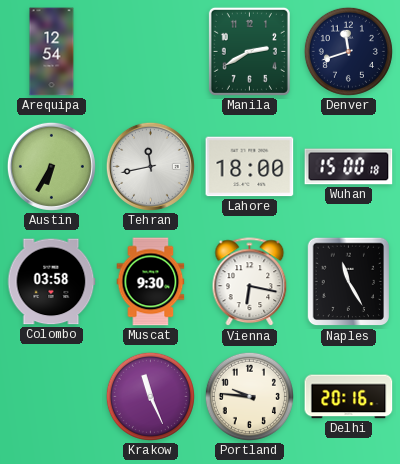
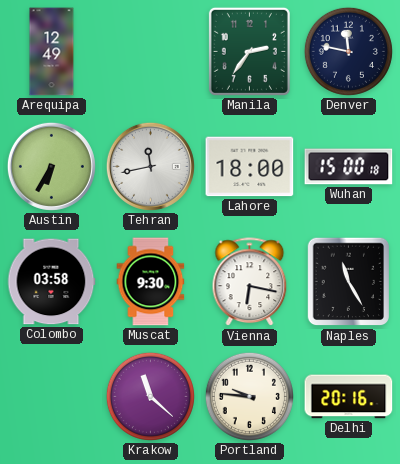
Arequipa: 12:54 -> 12:49
Manila: 2:40 -> 2:36
Denver: 11:42 -> 11:47
Krakow: 11:26 -> 11:22
